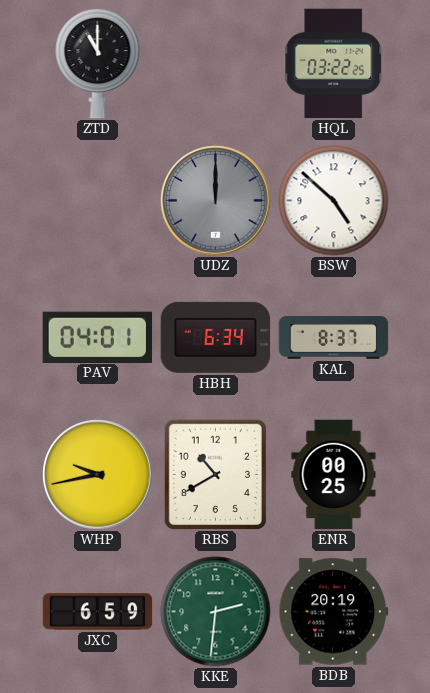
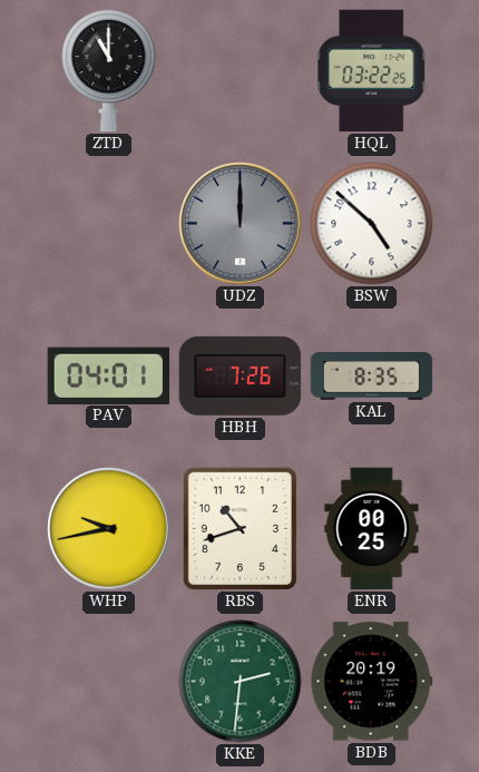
HBH: 6:34 -> 7:26
KAL: 8:37 -> 8:35
RBS: 10:40 -> 10:42
JXC: 6:59 -> none
